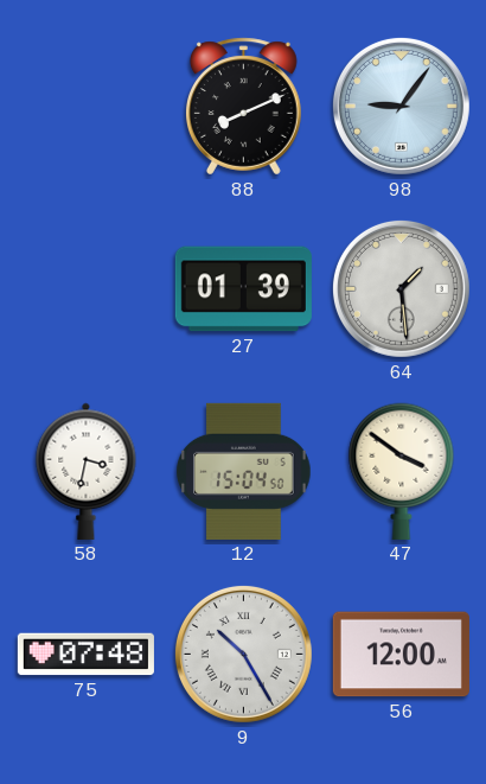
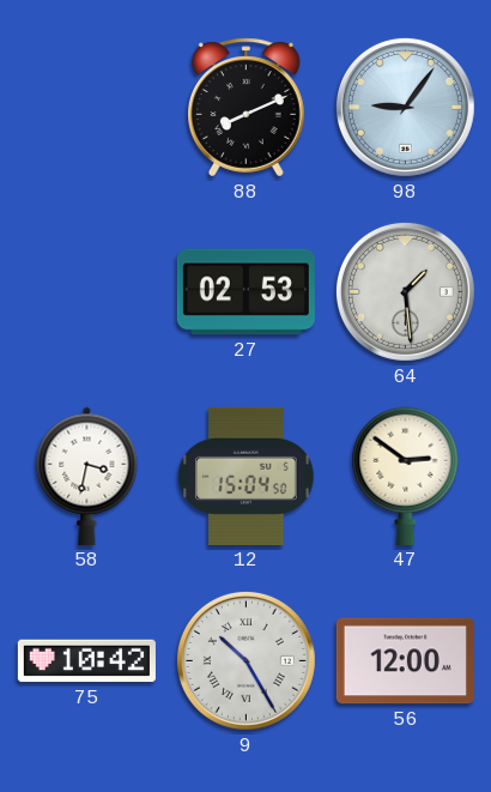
27: 01:39 -> 02:53
47: 3:51 -> 2:51
75: 07:48 -> 10:42
